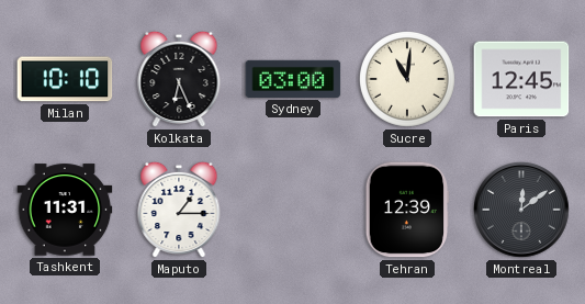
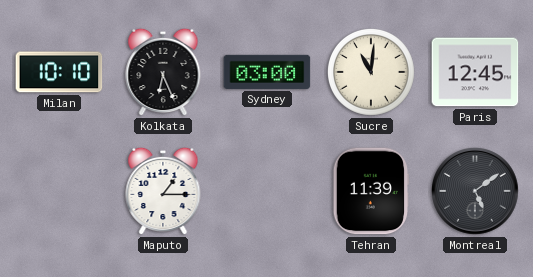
Tashkent: 11:31 -> none
Tehran: 12:39 -> 11:39
Montreal: 12:09 -> 5:09
